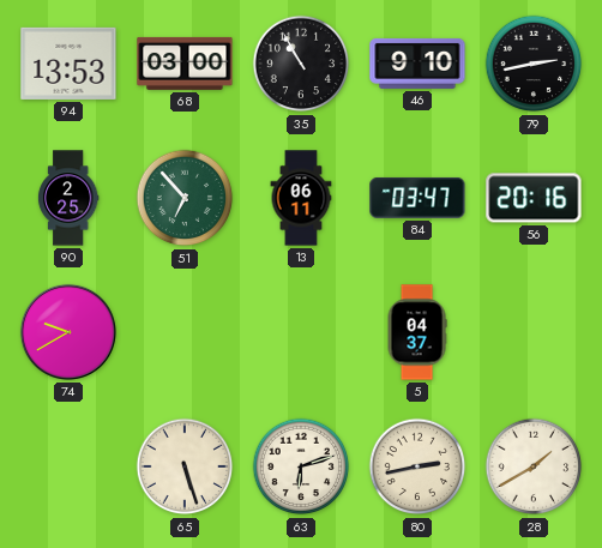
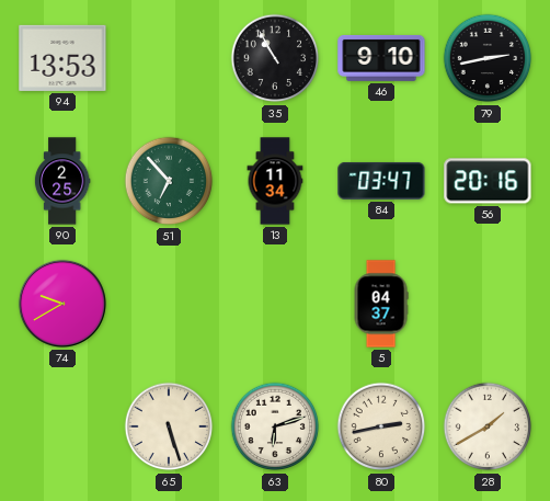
68: 03:00 -> none
13: 06:11 -> 11:34
